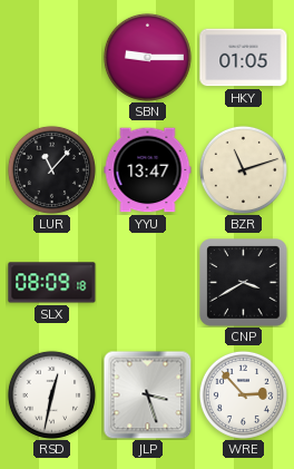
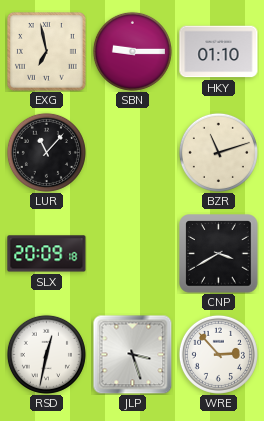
EXG: none -> 6:58
HKY: 01:05 -> 01:10
YYU: 13:47 -> none
SLX: 08:09 -> 20:09
